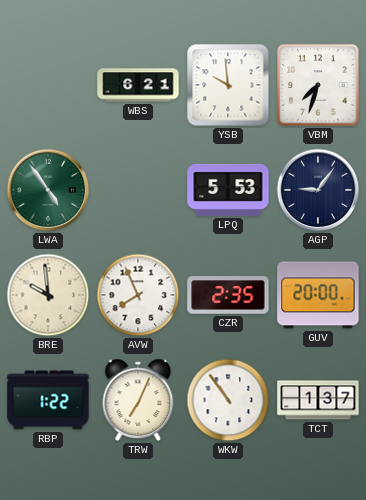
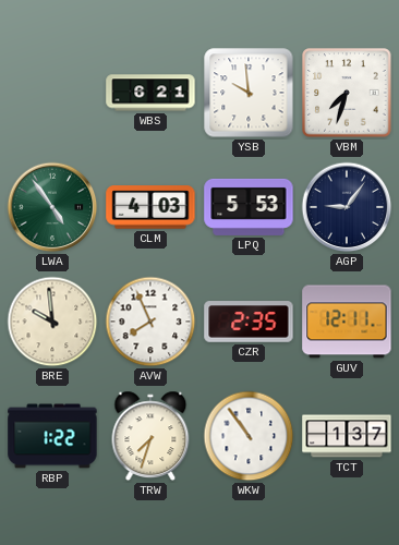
CLM: none -> 4:03
GUV: 20:00 -> 12:11
TRW: 7:04 -> 7:33
